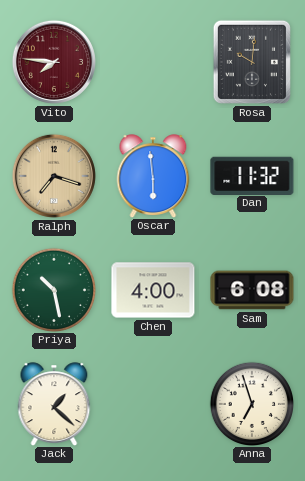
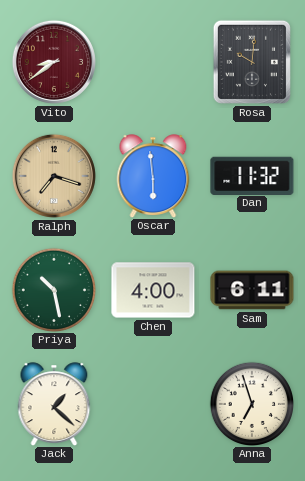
Vito: 7:46 -> 8:39
Sam: 6:08 -> 6:11
